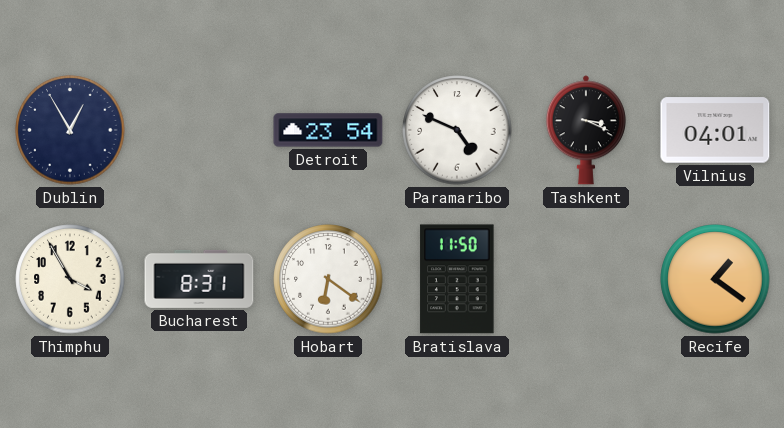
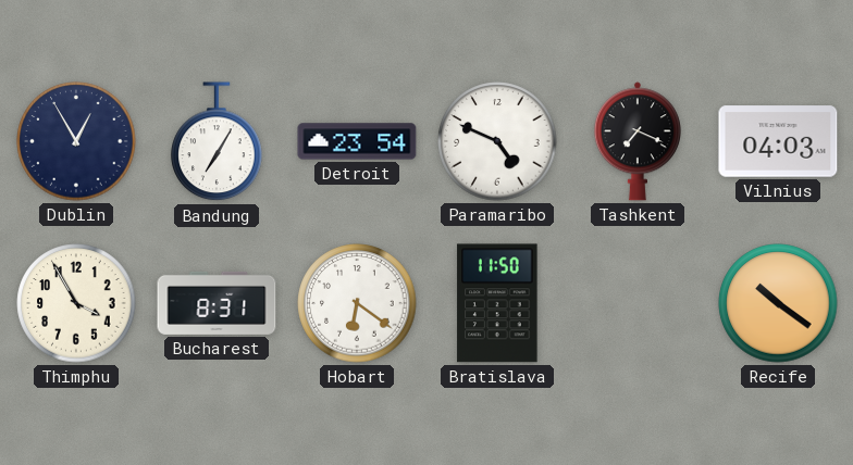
Bandung: none -> 7:05
Tashkent: 3:19 -> 7:19
Vilnius: 04:01 -> 04:03
Recife: 1:21 -> 10:21
